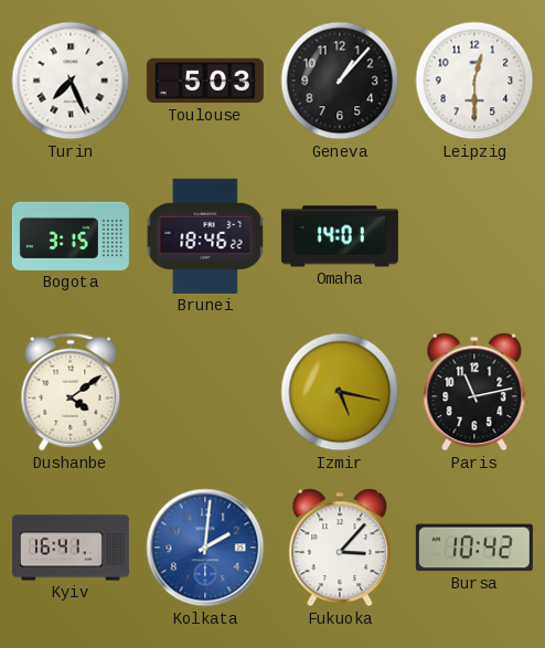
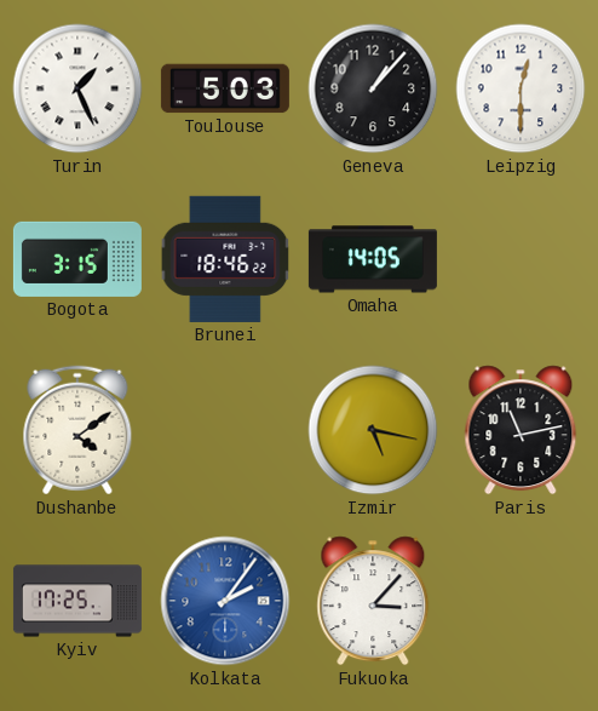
Turin: 7:26 -> 1:26
Omaha: 14:01 -> 14:05
Kyiv: 16:41 -> 17:25
Kolkata: 2:01 -> 2:06
Bursa: 10:42 -> none
